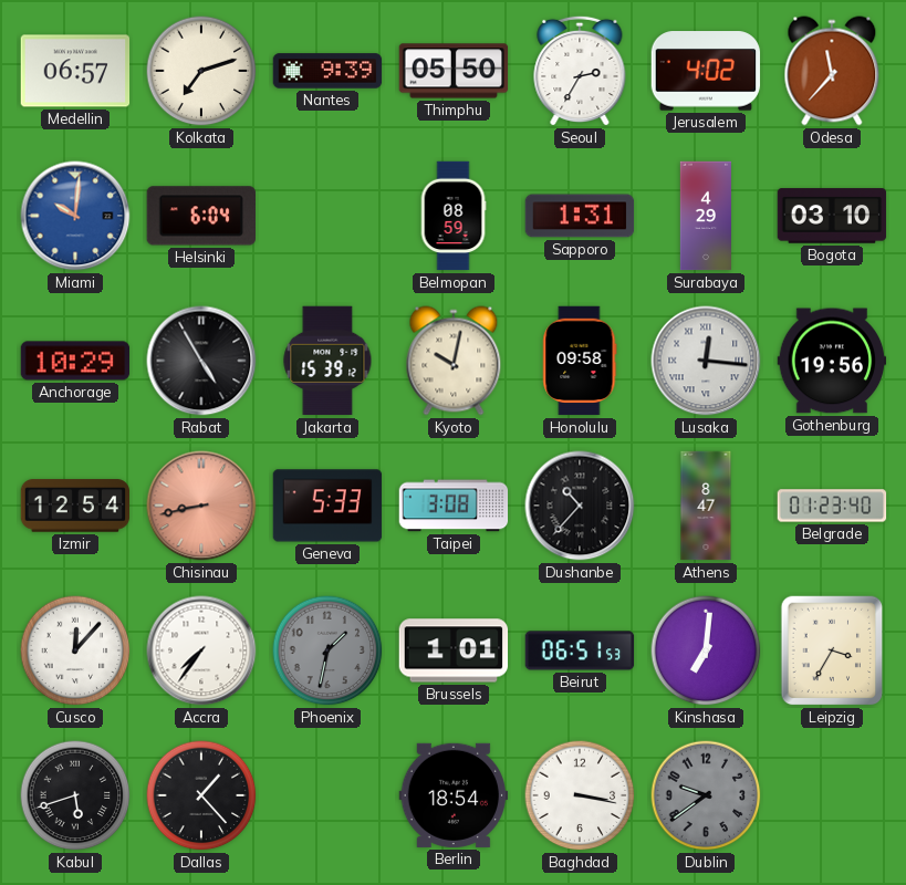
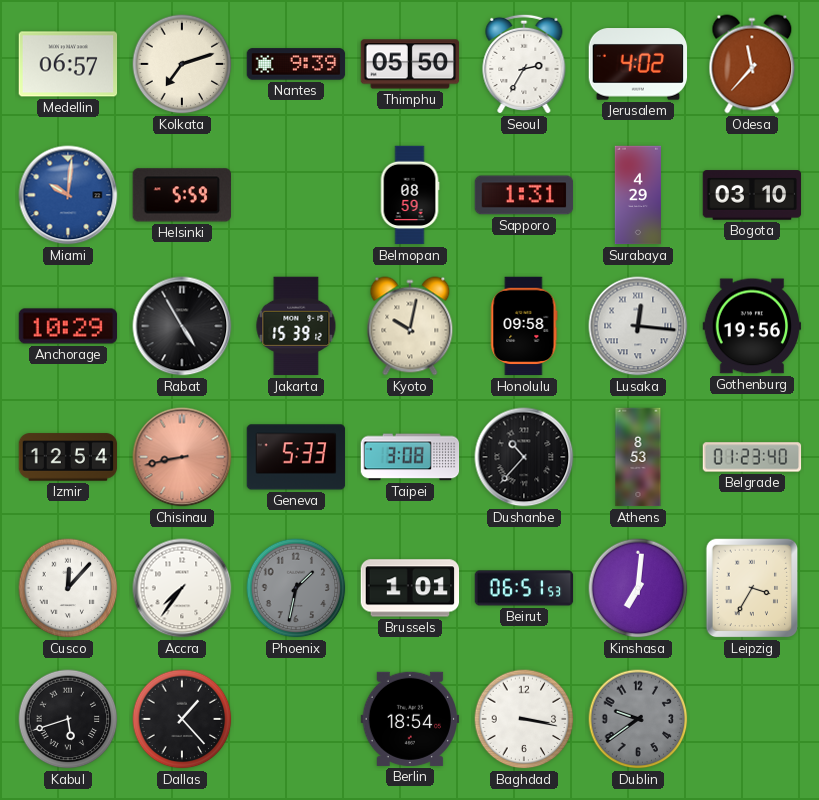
Helsinki: 6:04 -> 5:59
Athens: 8:47 -> 8:53
